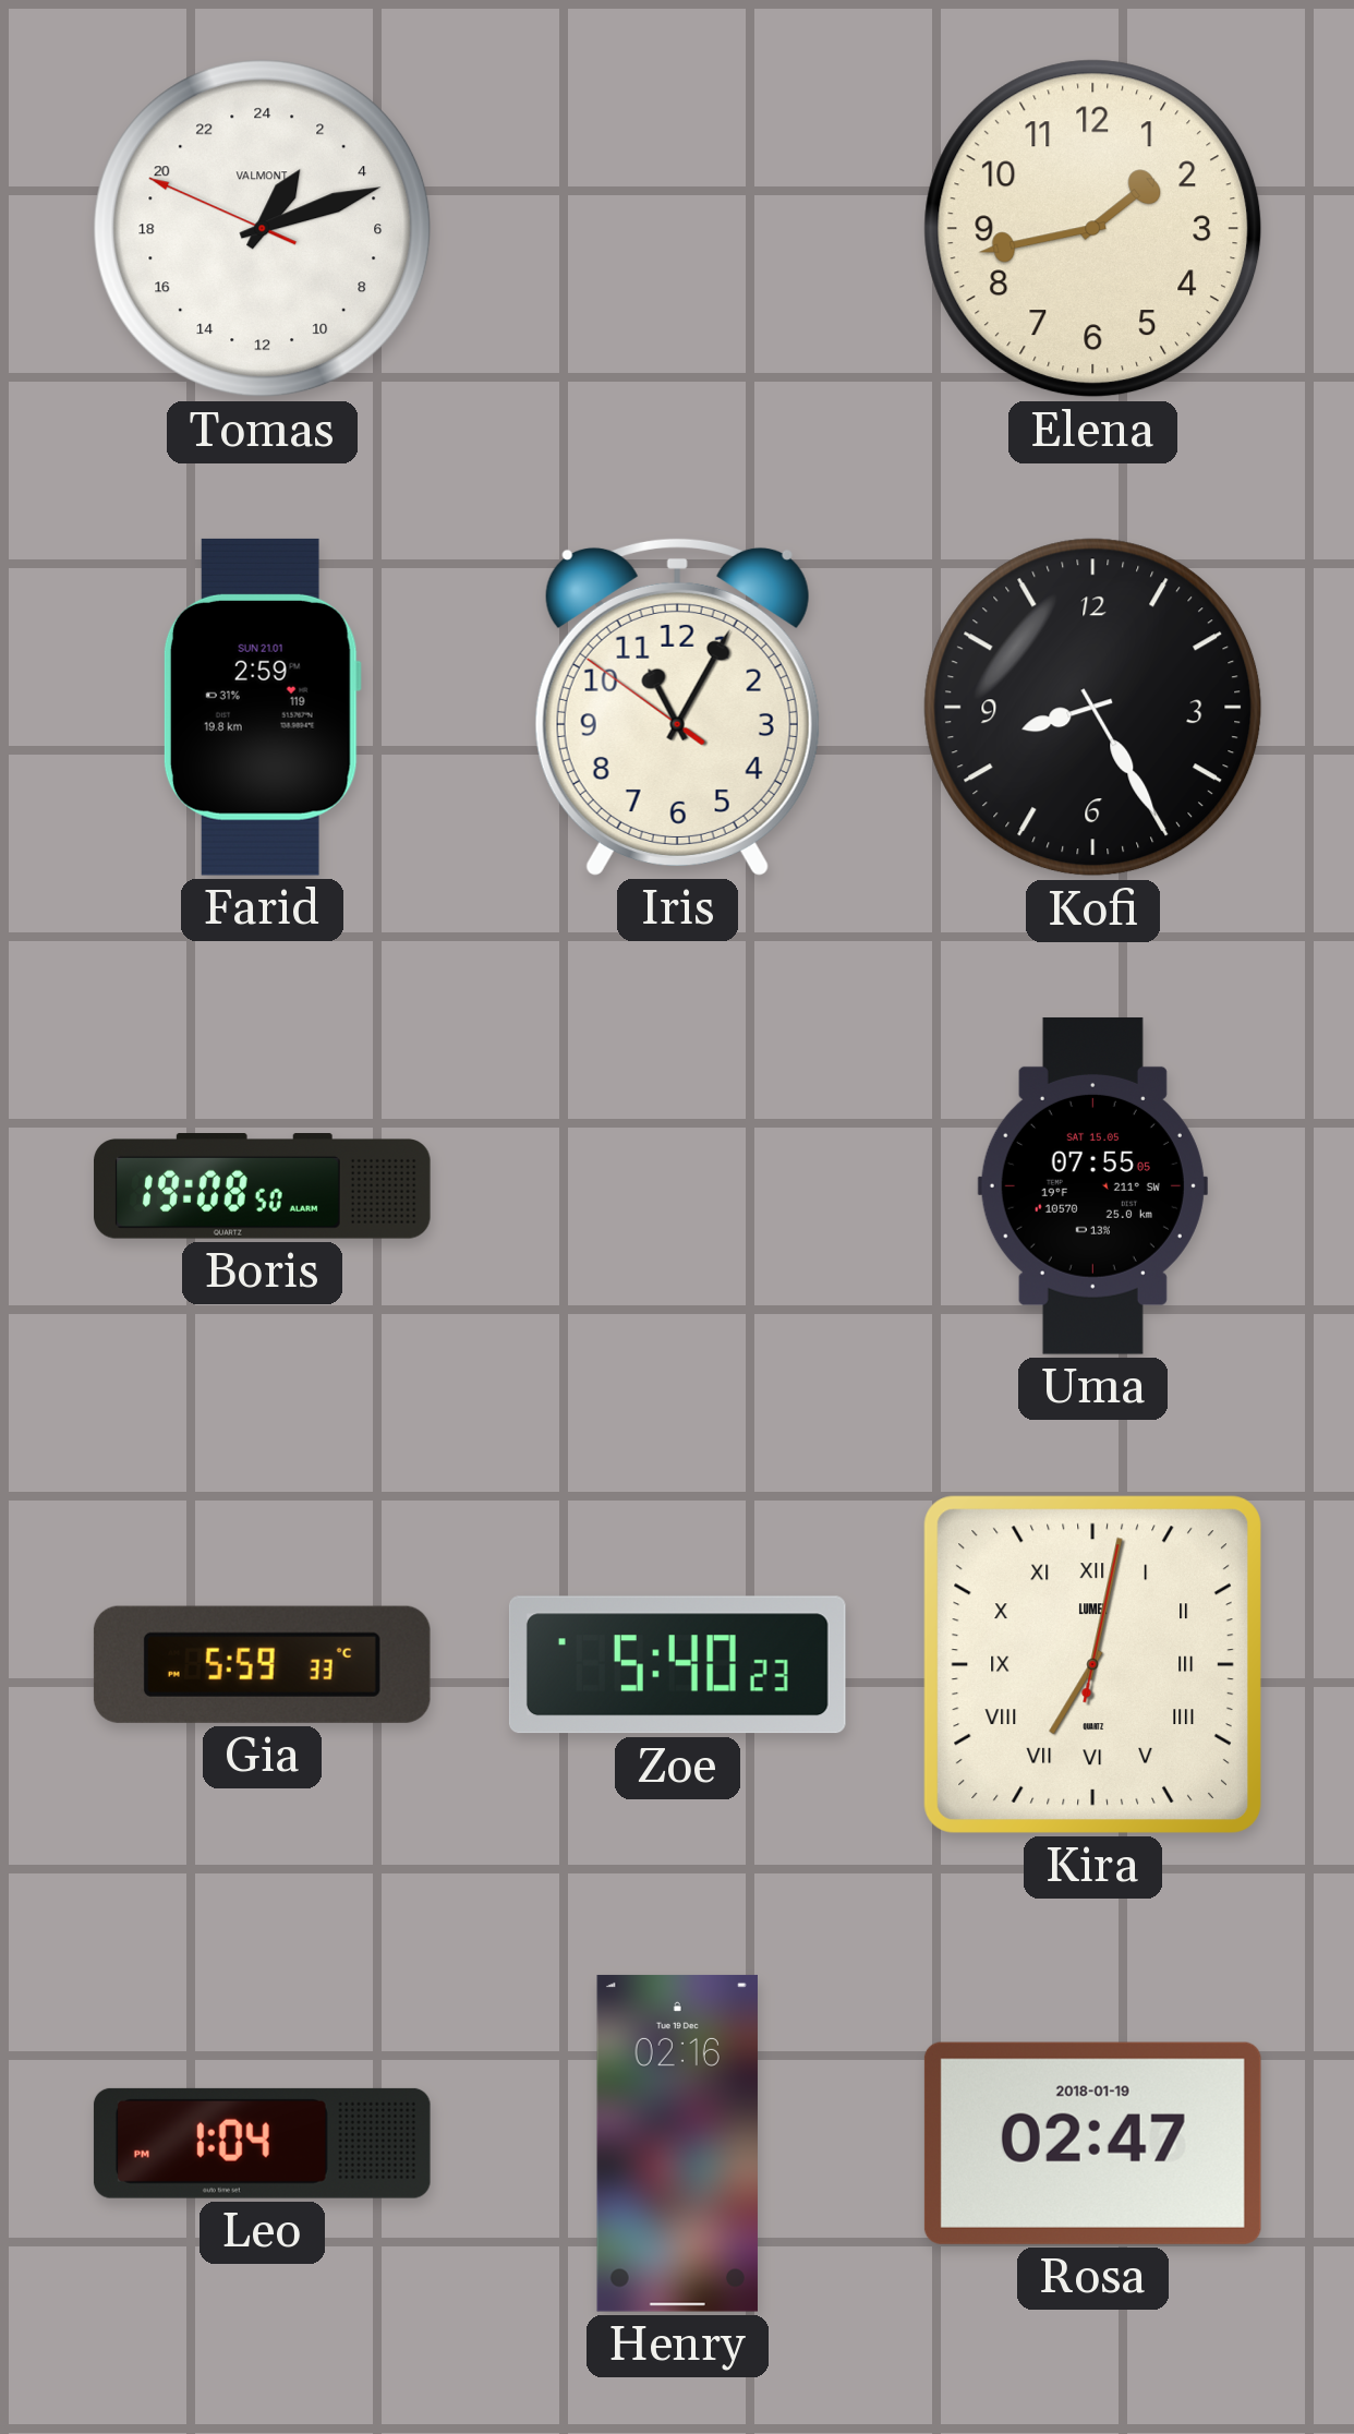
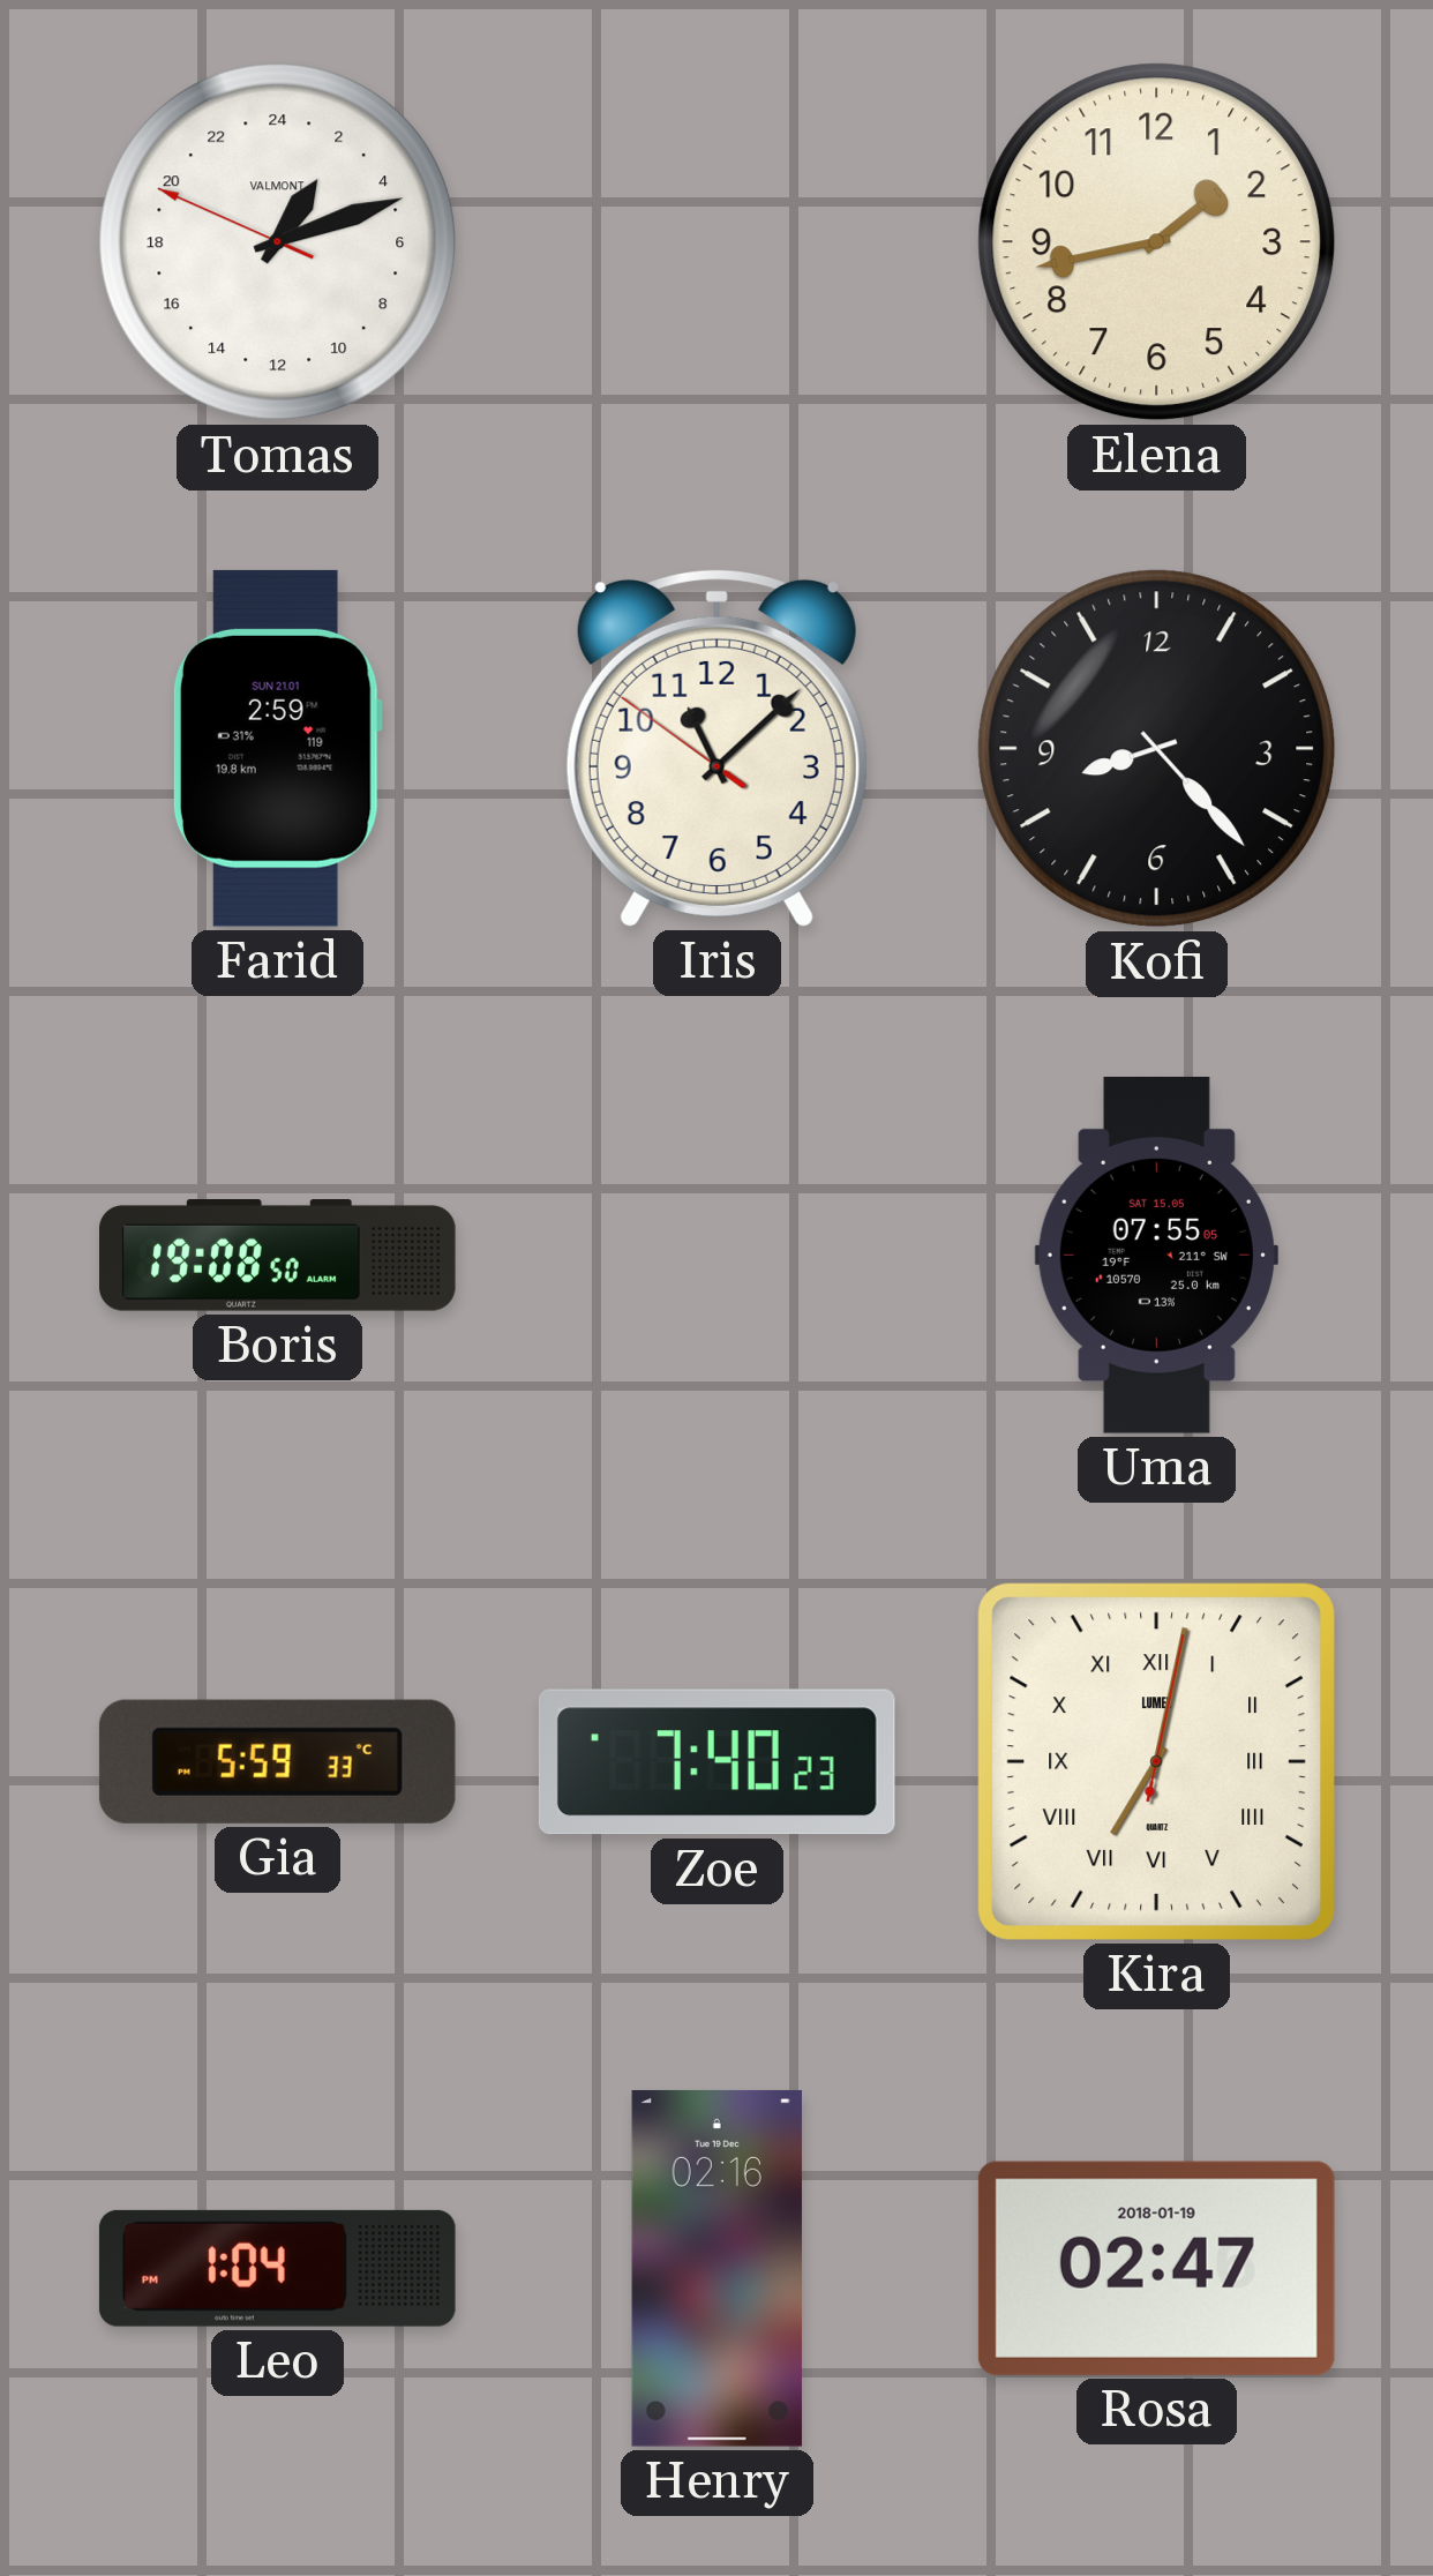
Iris: 11:04 -> 11:07
Kofi: 8:25 -> 8:23
Zoe: 5:40 -> 7:40
